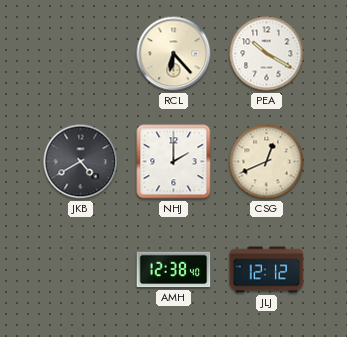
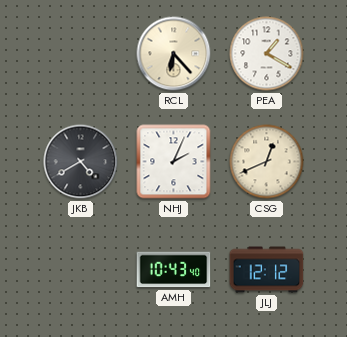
PEA: 10:20 -> 1:20
NHJ: 2:00 -> 2:04
AMH: 12:38 -> 10:43
